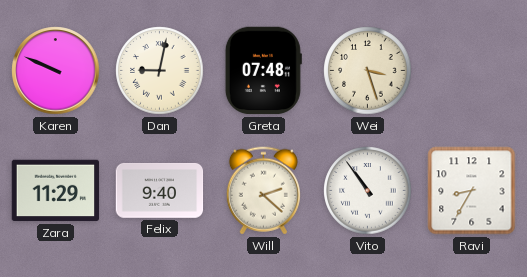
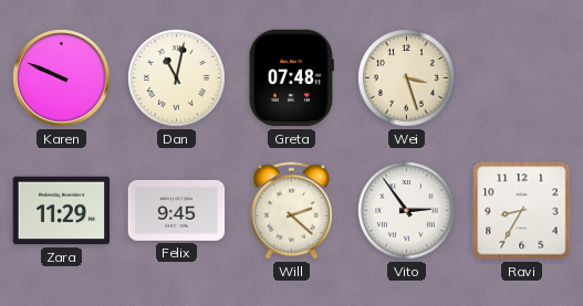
Dan: 9:02 -> 11:02
Felix: 9:40 -> 9:45
Vito: 10:54 -> 2:54
